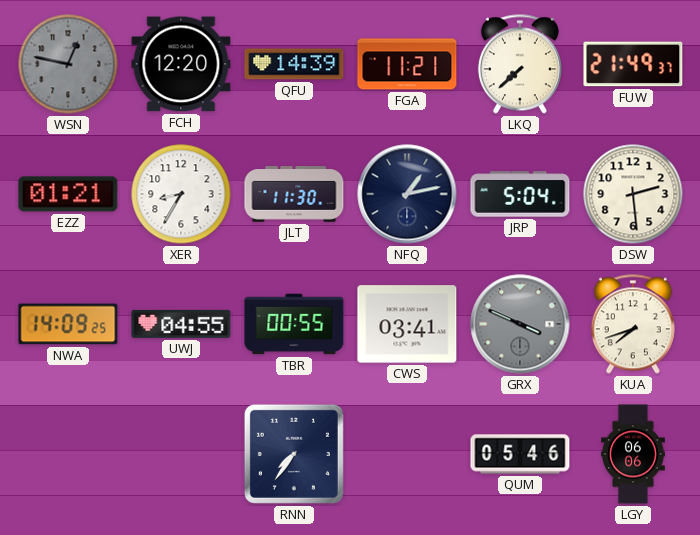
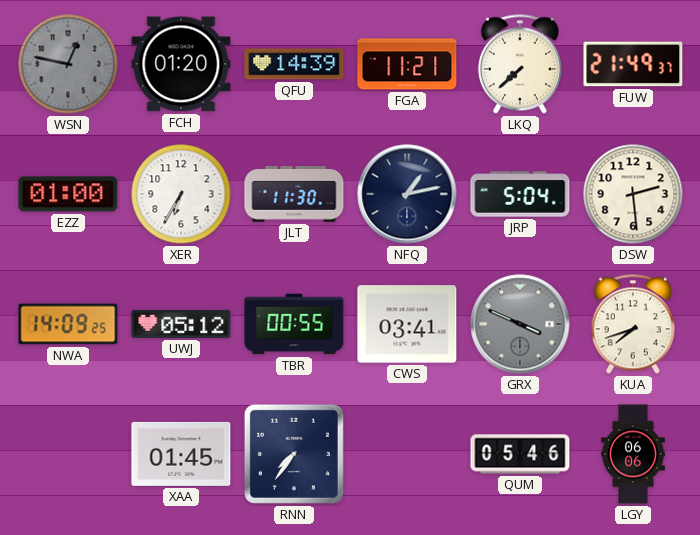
FCH: 12:20 -> 01:20
EZZ: 01:21 -> 01:00
XER: 8:35 -> 6:35
UWJ: 04:55 -> 05:12
XAA: none -> 01:45
